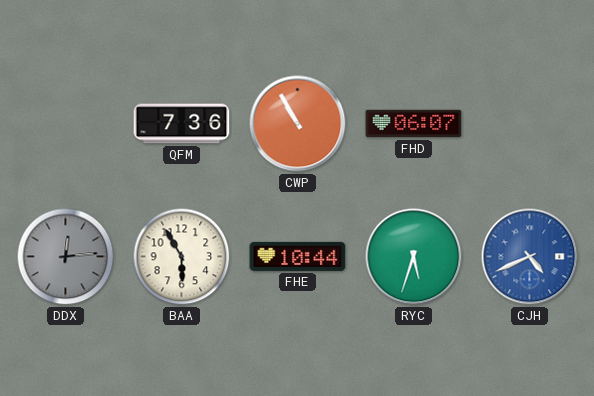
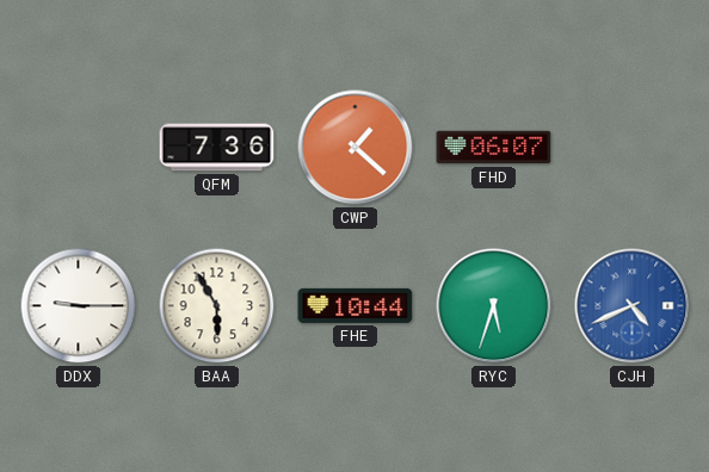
CWP: 10:55 -> 1:22
DDX: 12:14 -> 9:15
DDX dial: grey -> white
